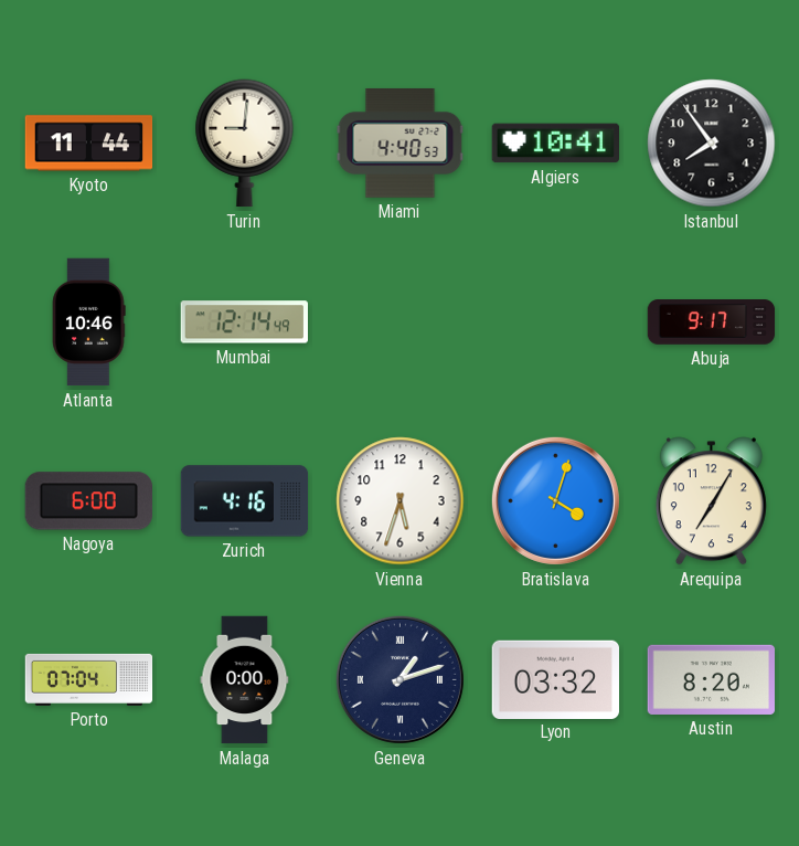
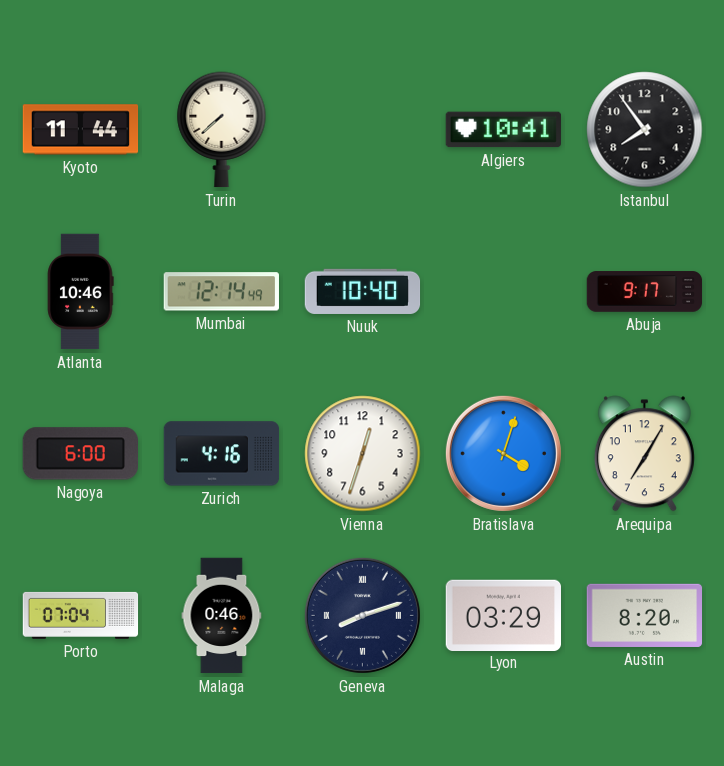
Turin: 9:01 -> 7:38
Miami: 4:40 -> none
Nuuk: none -> 10:40
Vienna: 5:33 -> 12:33
Malaga: 0:00 -> 0:46
Geneva: 1:12 -> 8:12
Lyon: 03:32 -> 03:29
